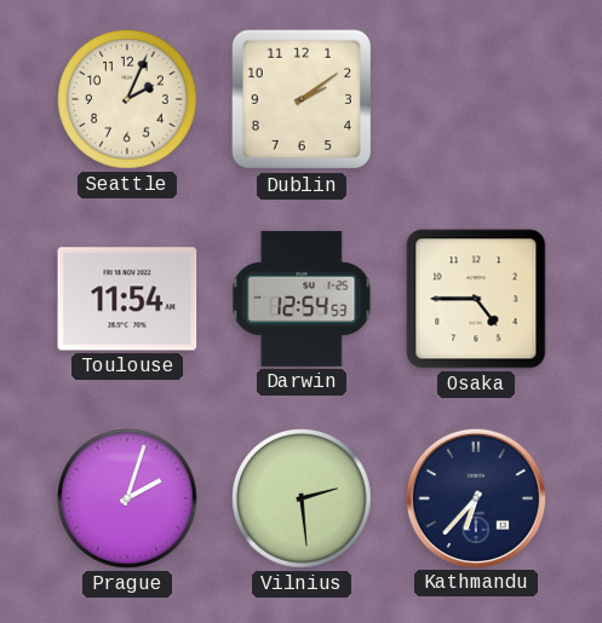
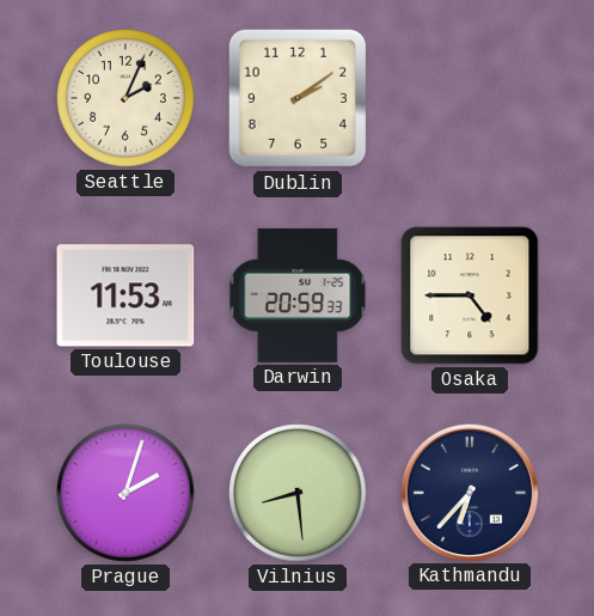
Toulouse: 11:54 -> 11:53
Darwin: 12:54 -> 20:59
Vilnius: 2:29 -> 8:29
